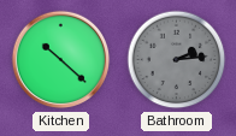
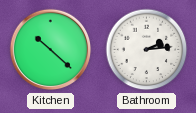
Bathroom dial: grey -> white
